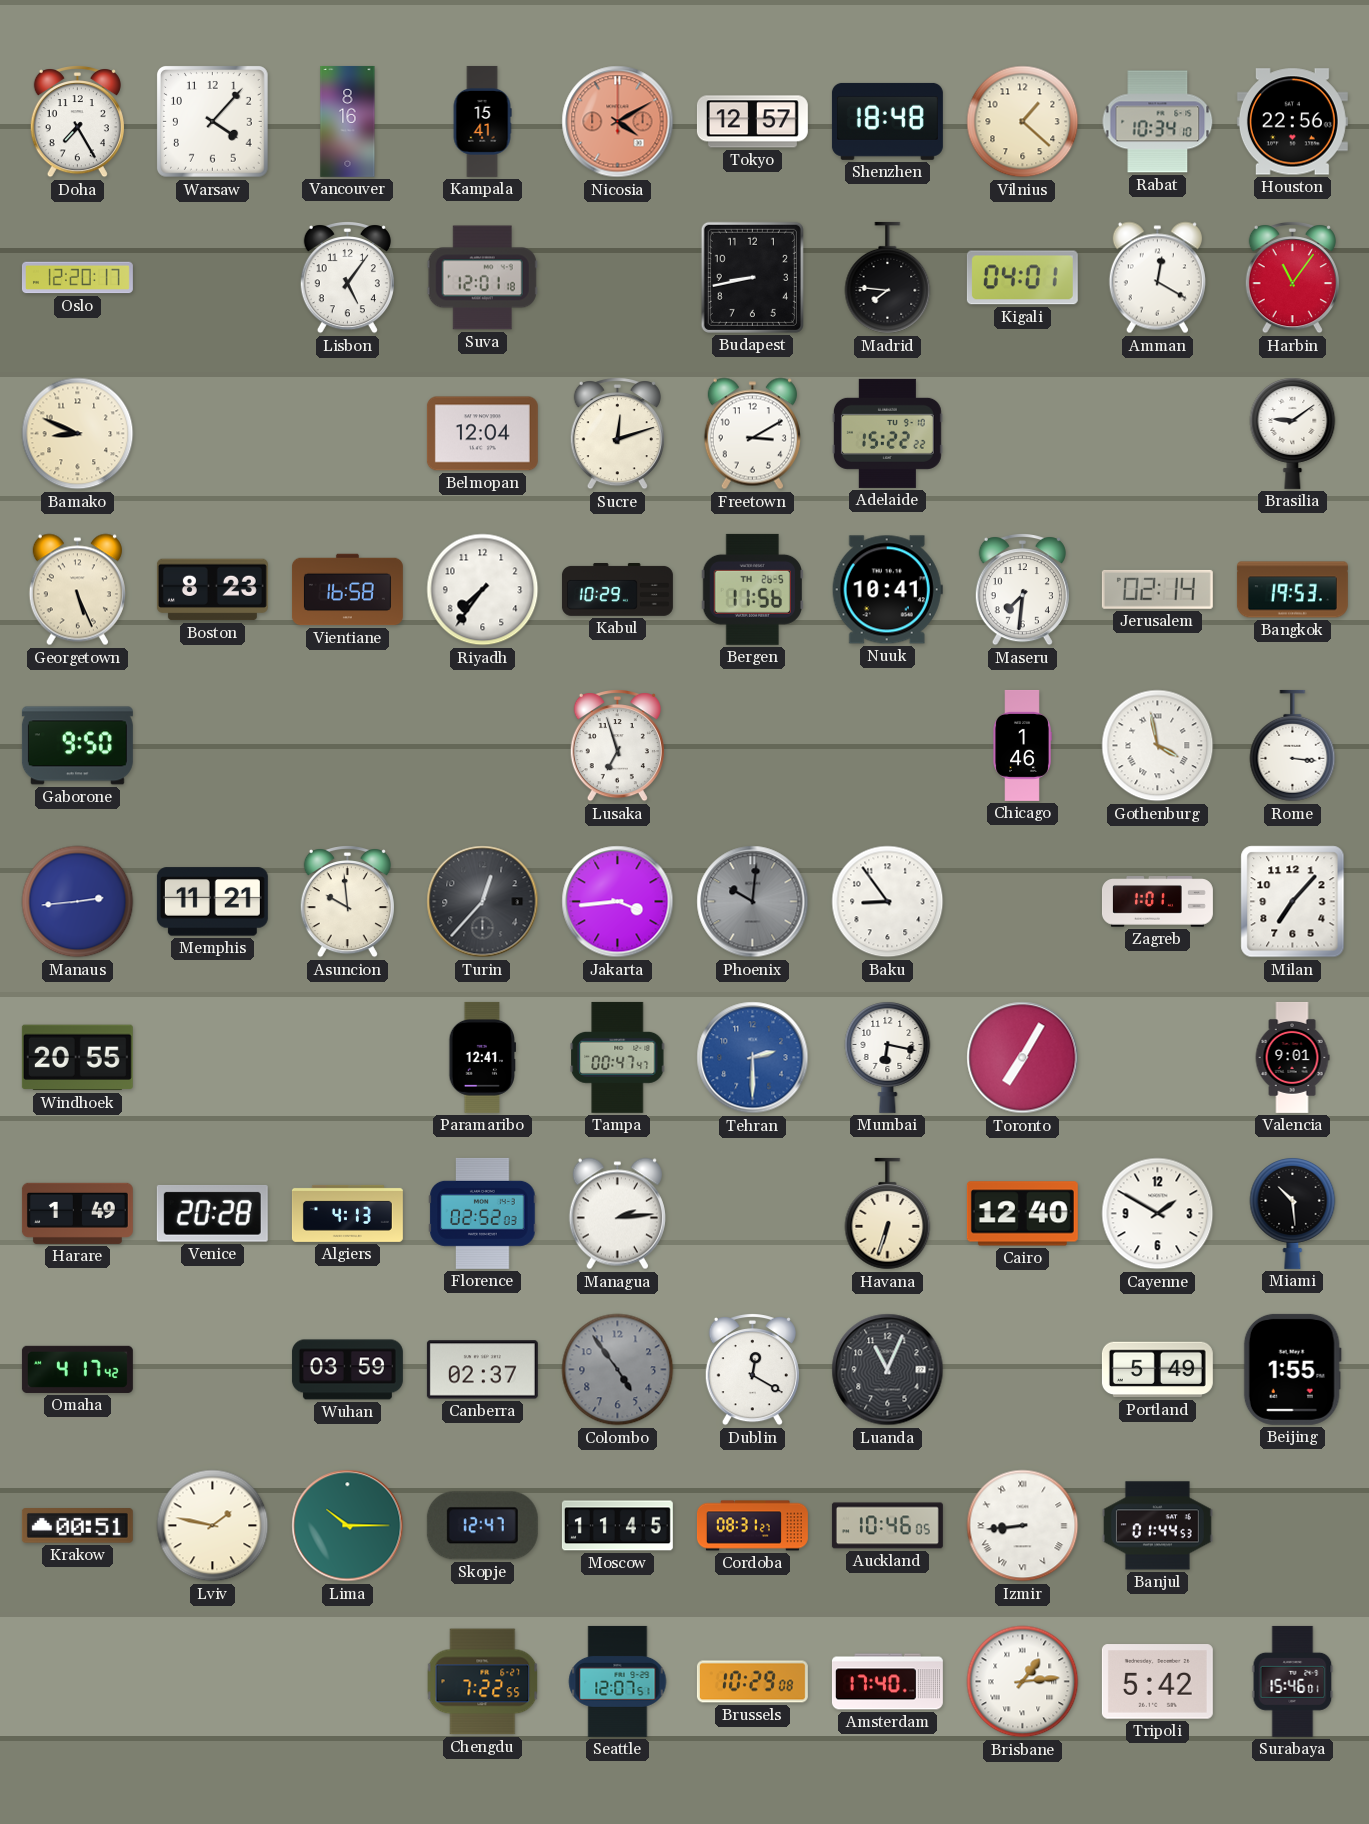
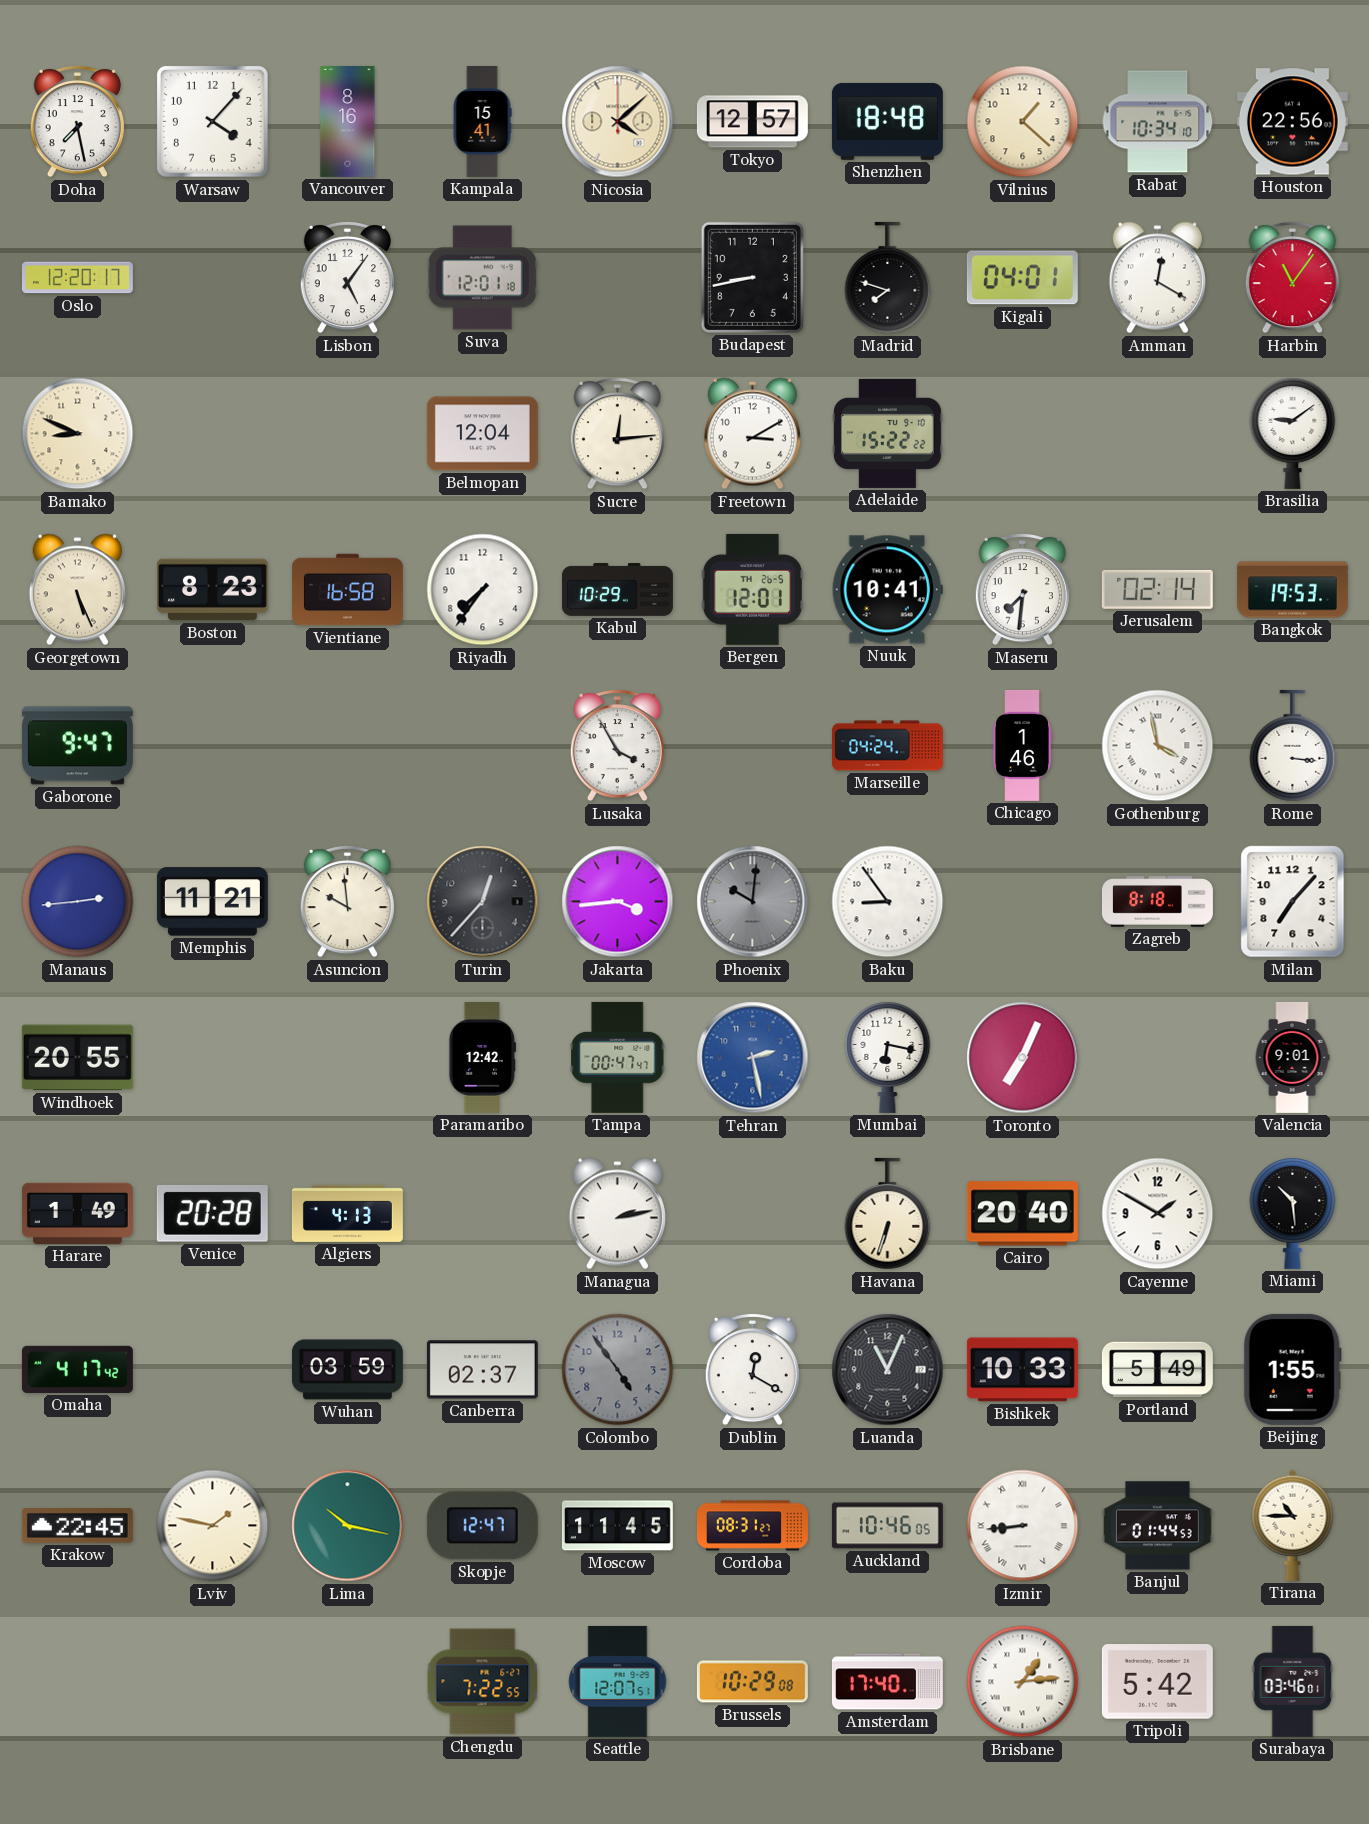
Doha: 7:25 -> 7:28
Nicosia: 4:10 -> 4:08
Nicosia dial: salmon -> cream
Madrid: 7:46 -> 7:48
Sucre: 12:12 -> 12:14
Bergen: 11:56 -> 12:01
Gaborone: 9:50 -> 9:47
Lusaka: 6:57 -> 3:55
Marseille: none -> 04:24
Zagreb: 1:01 -> 8:18
Paramaribo: 12:41 -> 12:42
Tehran: 2:30 -> 2:28
Toronto: 7:05 -> 7:04
Florence: 02:52 -> none
Managua: 2:14 -> 2:13
Cairo: 12:40 -> 20:40
Bishkek: none -> 10:33
Krakow: 00:51 -> 22:45
Lima: 10:15 -> 10:17
Tirana: none -> 10:45
Surabaya: 15:46 -> 03:46
